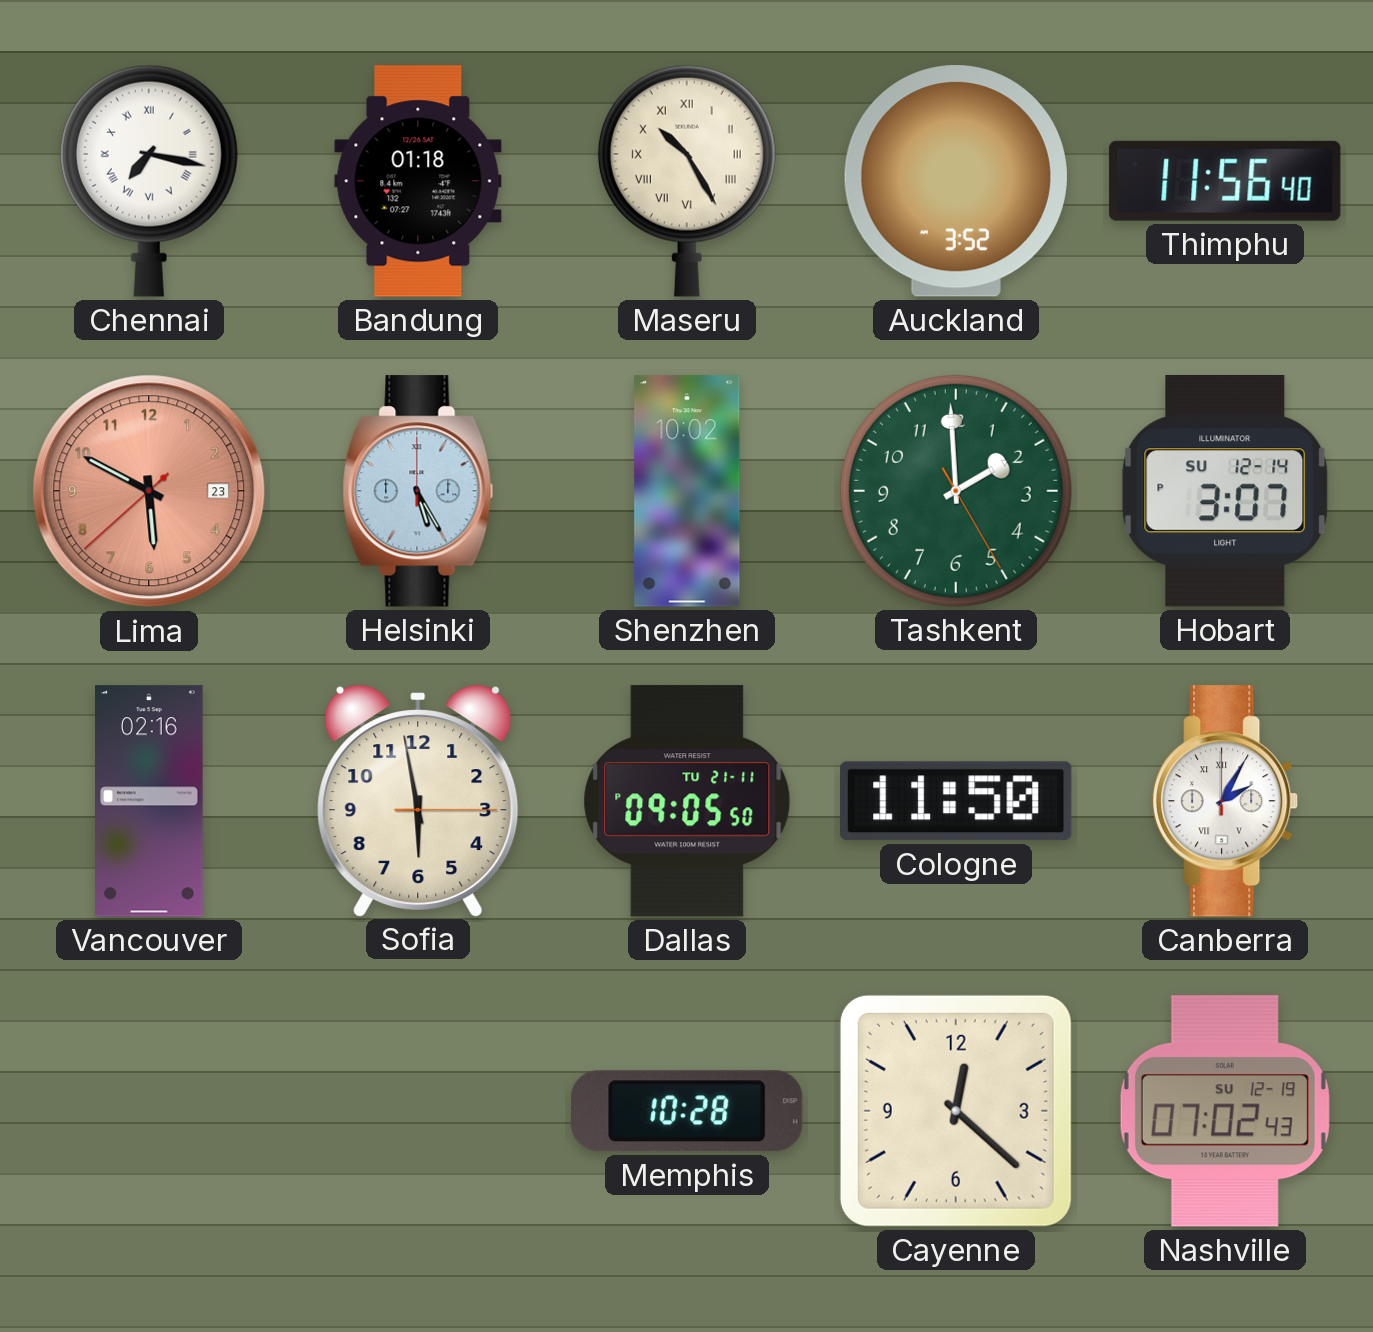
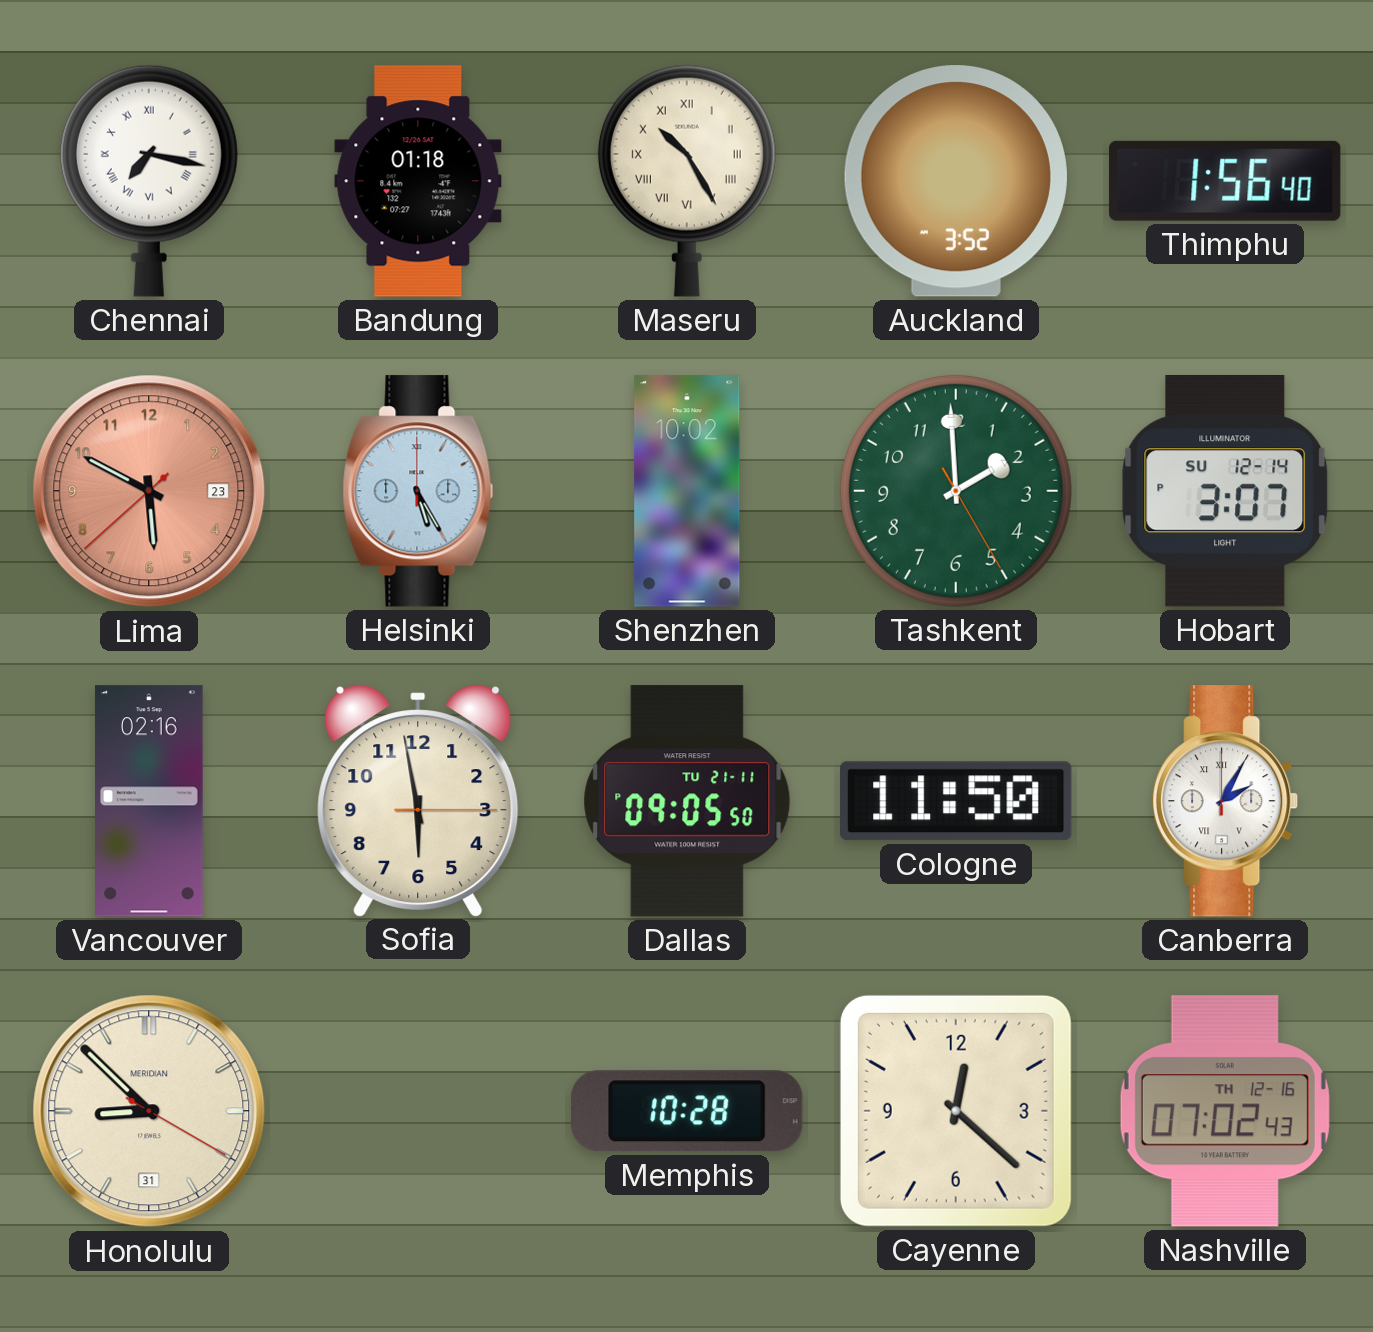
Thimphu: 11:56 -> 1:56
Honolulu: none -> 8:52
Nashville date: SU 12-19 -> TH 12-16
